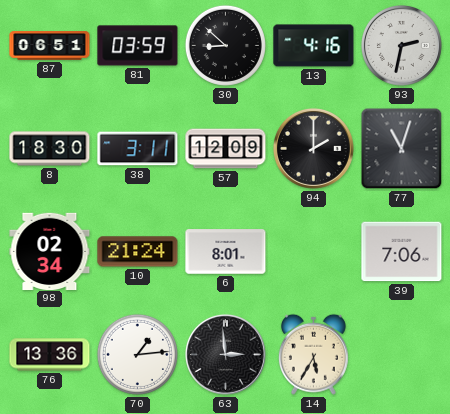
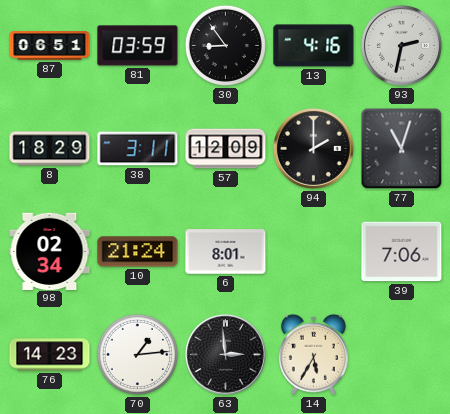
30: 8:52 -> 8:54
8: 18:30 -> 18:29
76: 13:36 -> 14:23
